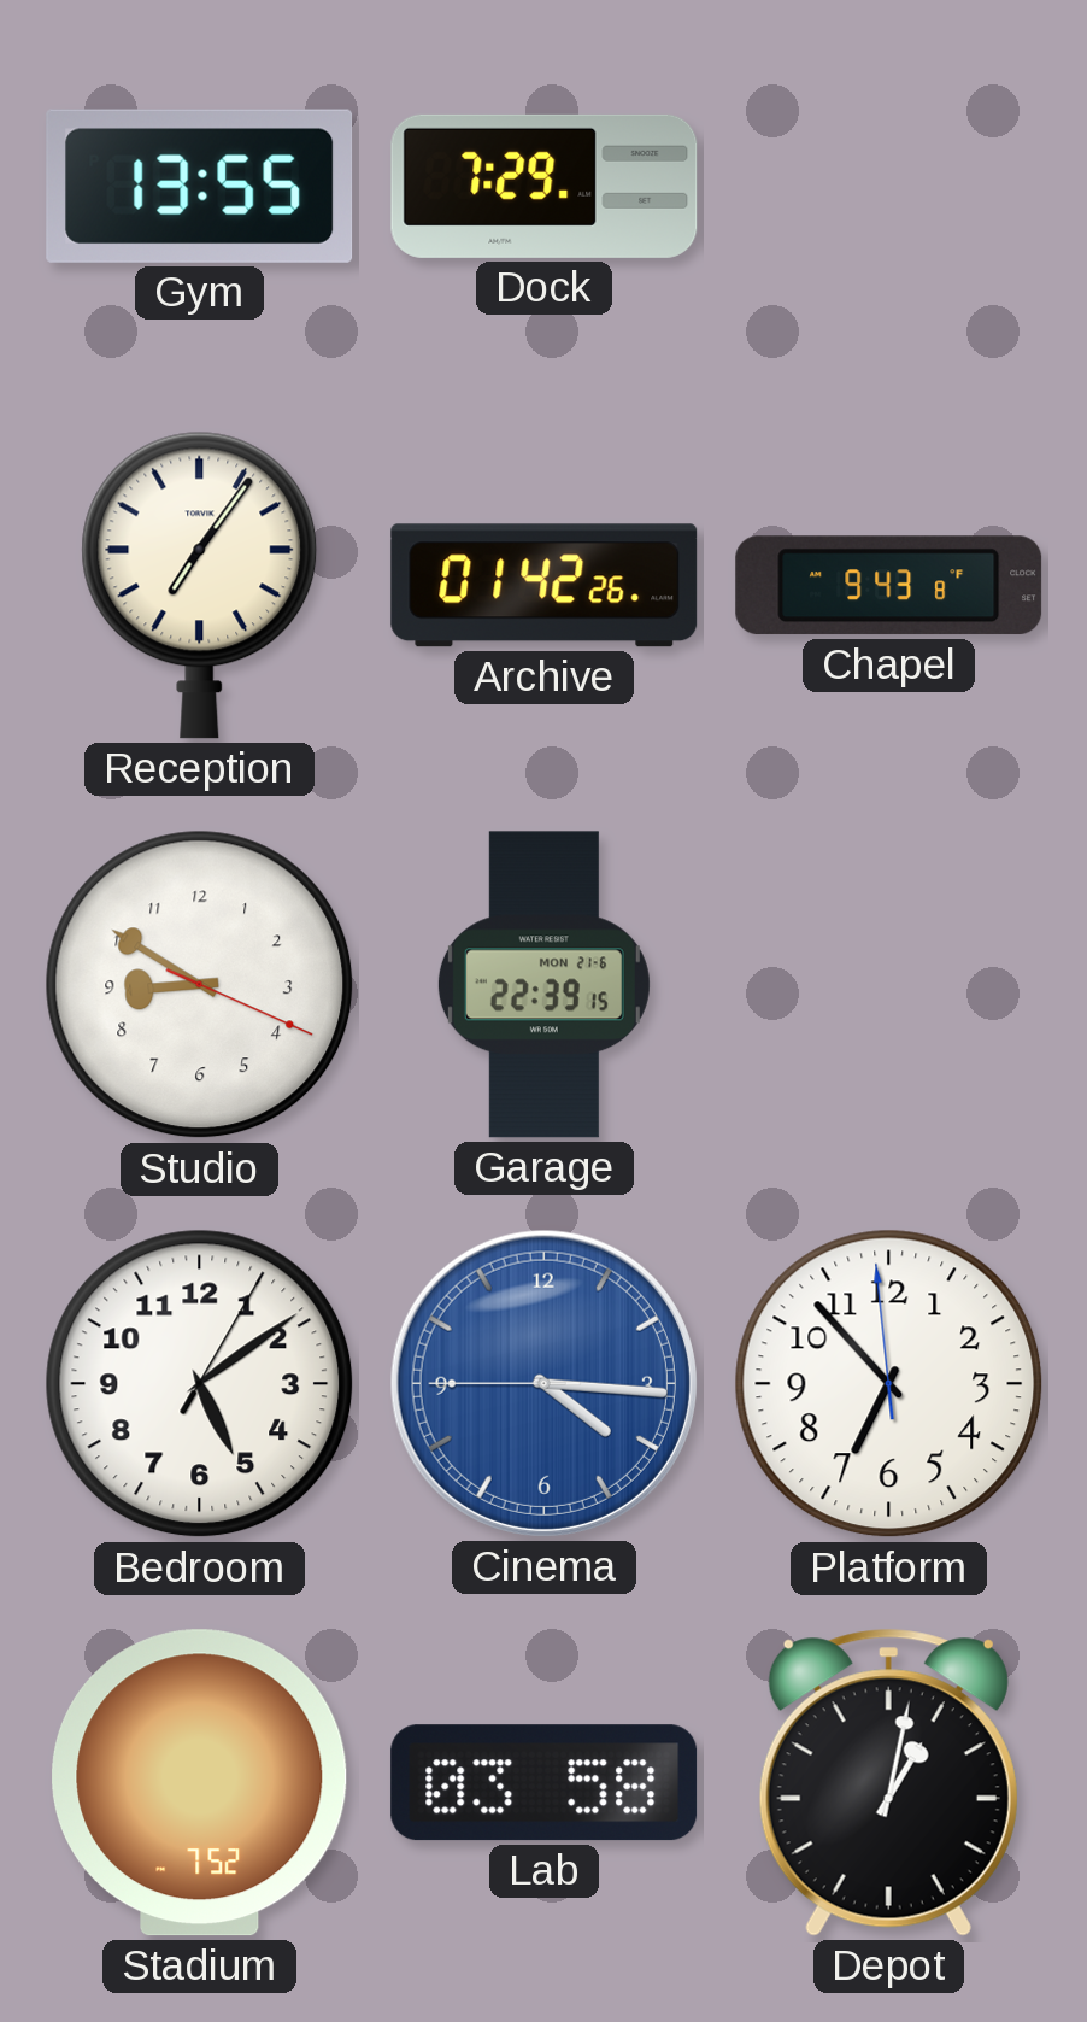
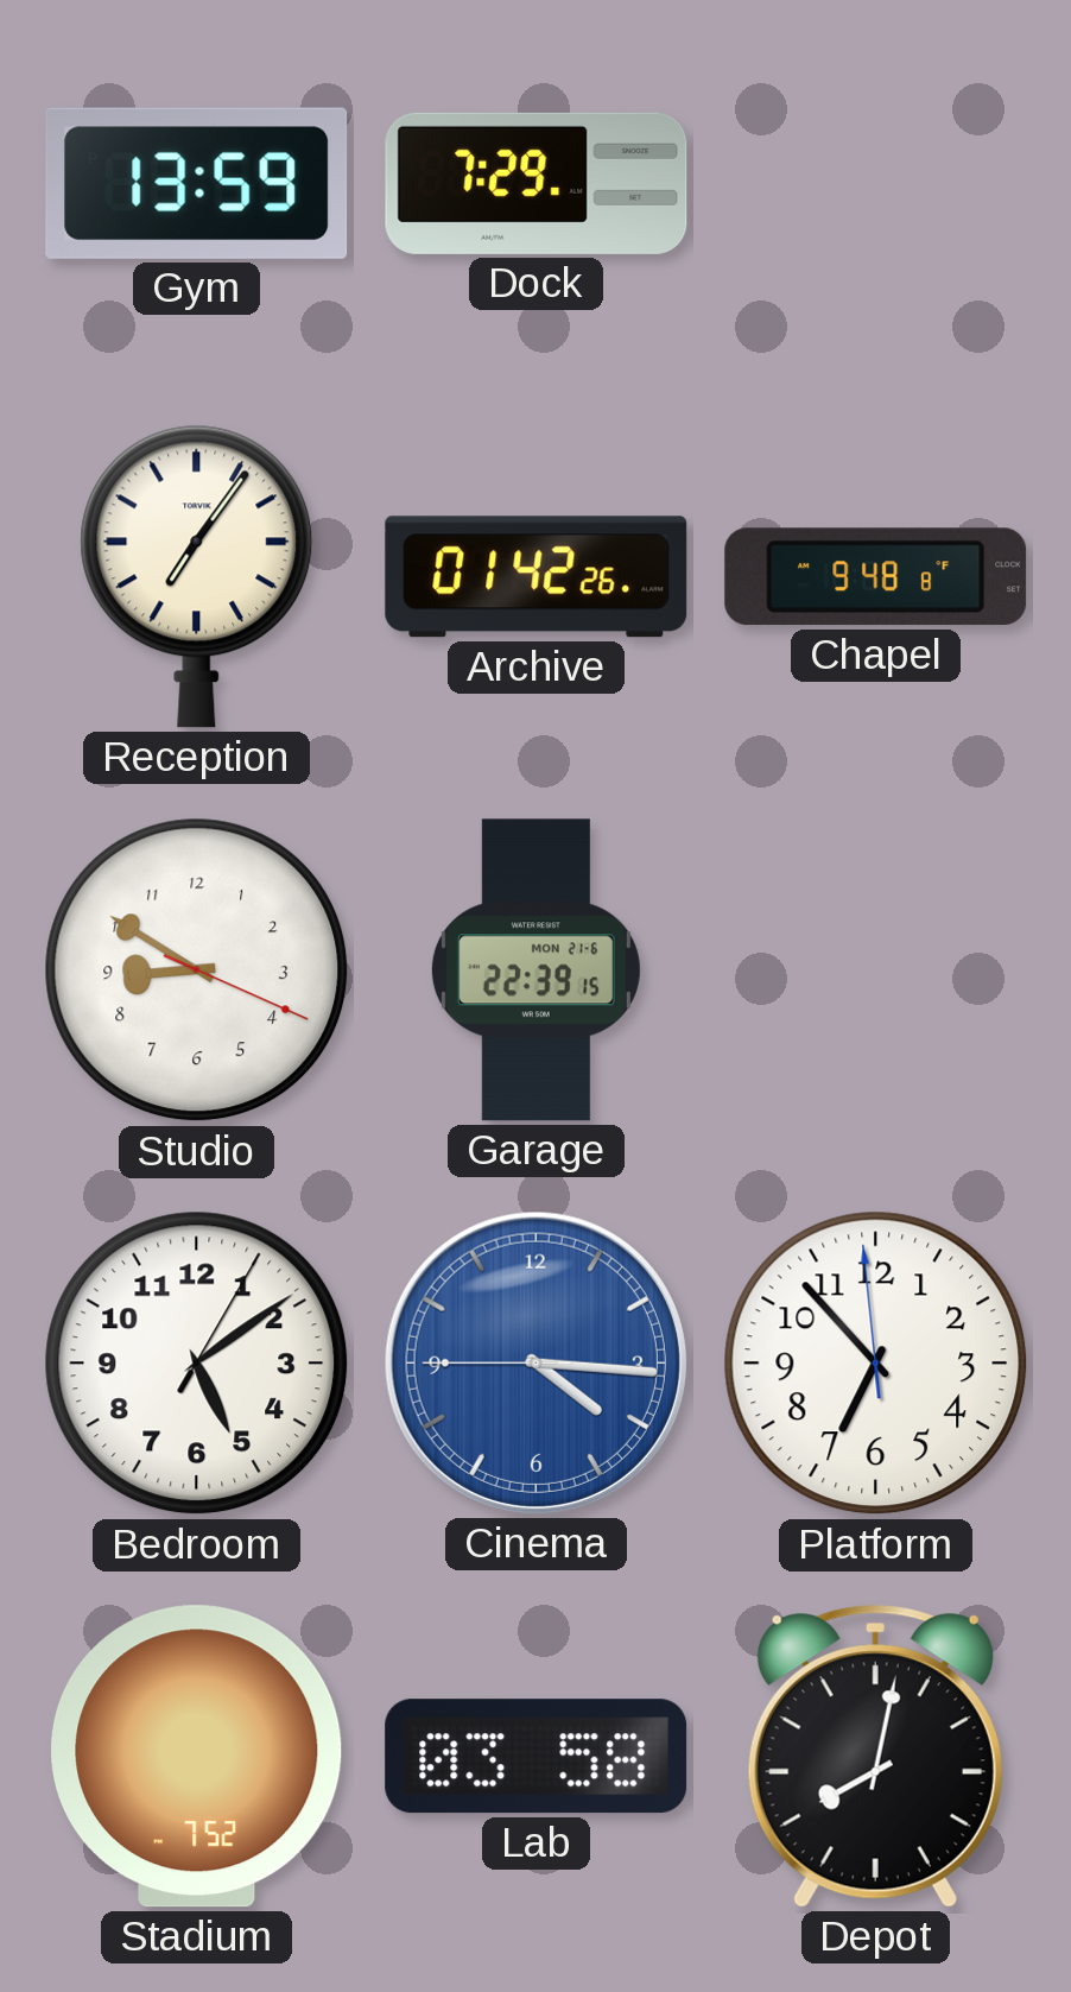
Gym: 13:55 -> 13:59
Chapel: 9:43 -> 9:48
Depot: 1:02 -> 8:02
